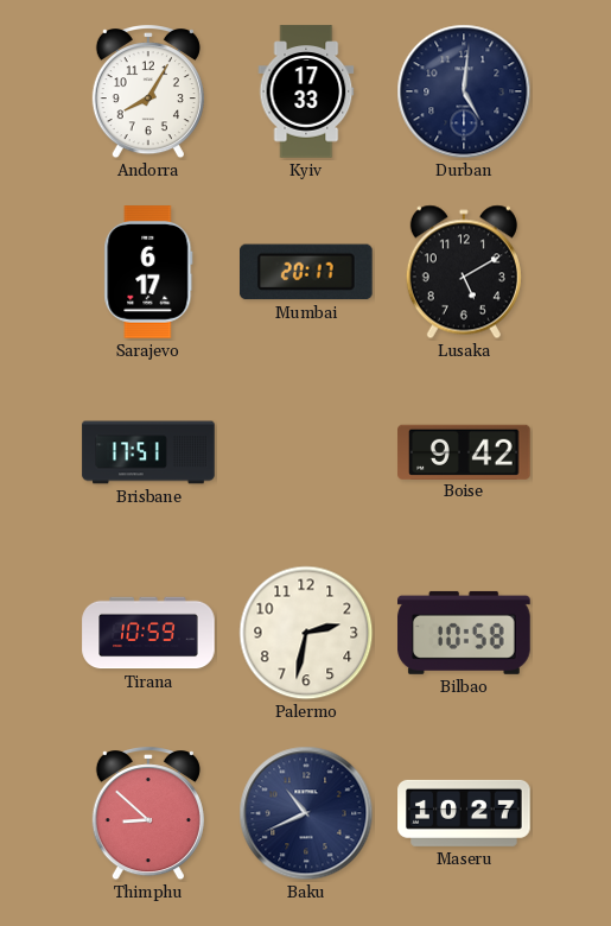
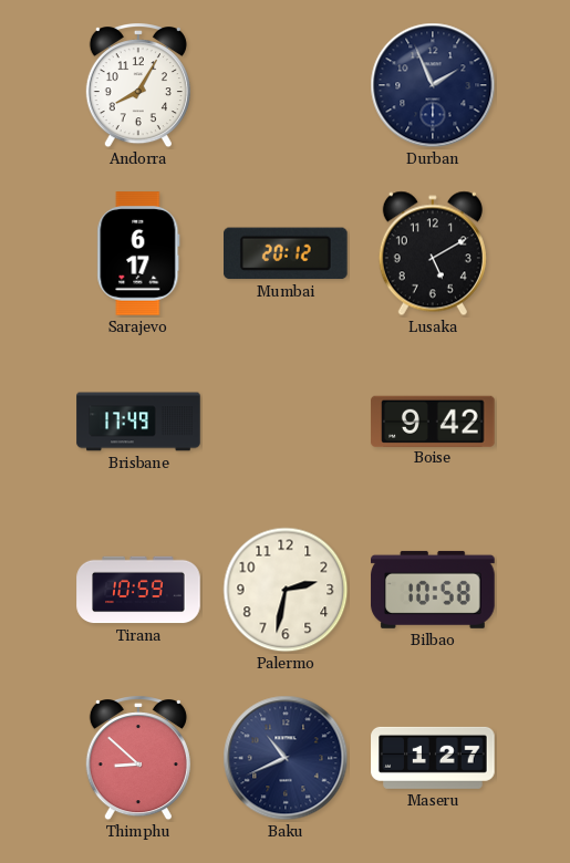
Kyiv: 17:33 -> none
Durban: 5:01 -> 1:56
Mumbai: 20:17 -> 20:12
Brisbane: 17:51 -> 17:49
Maseru: 10:27 -> 1:27
